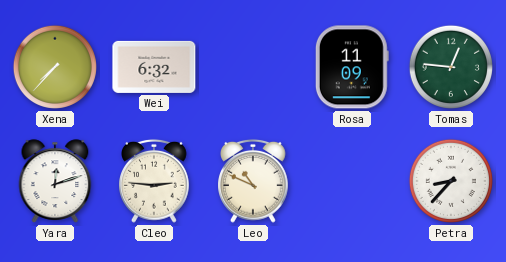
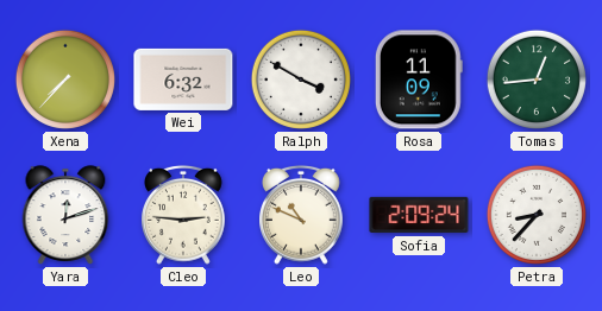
Ralph: none -> 3:50
Tomas: 12:46 -> 12:44
Sofia: none -> 2:09
